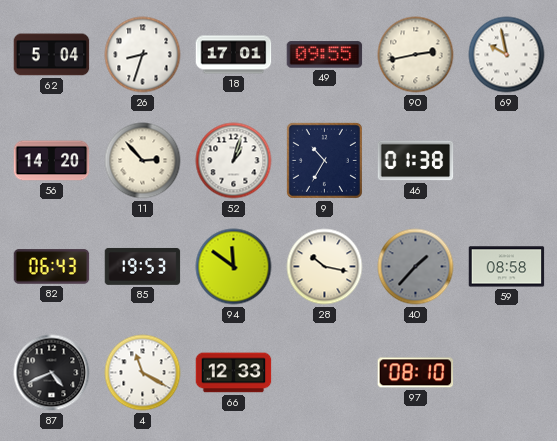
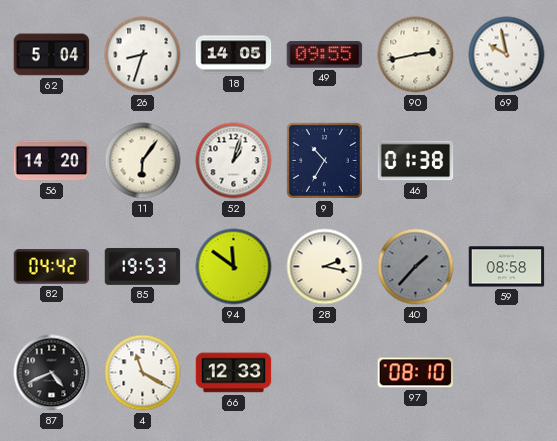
18: 17:01 -> 14:05
11: 2:53 -> 6:06
82: 06:43 -> 04:42
28: 10:17 -> 2:17
